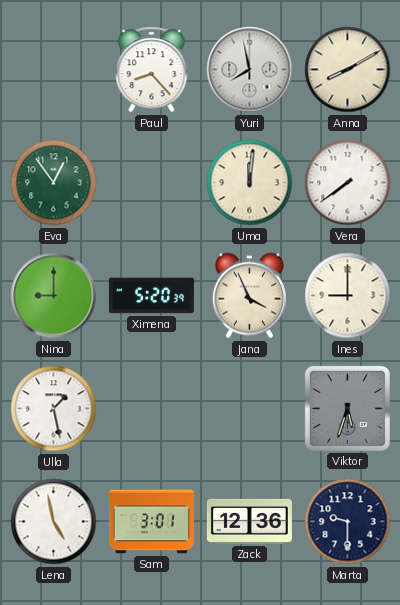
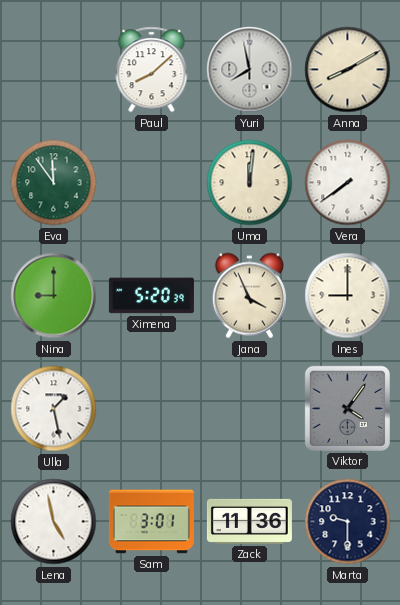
Paul: 8:23 -> 8:08
Eva: 12:54 -> 11:54
Viktor: 5:33 -> 4:06
Zack: 12:36 -> 11:36
